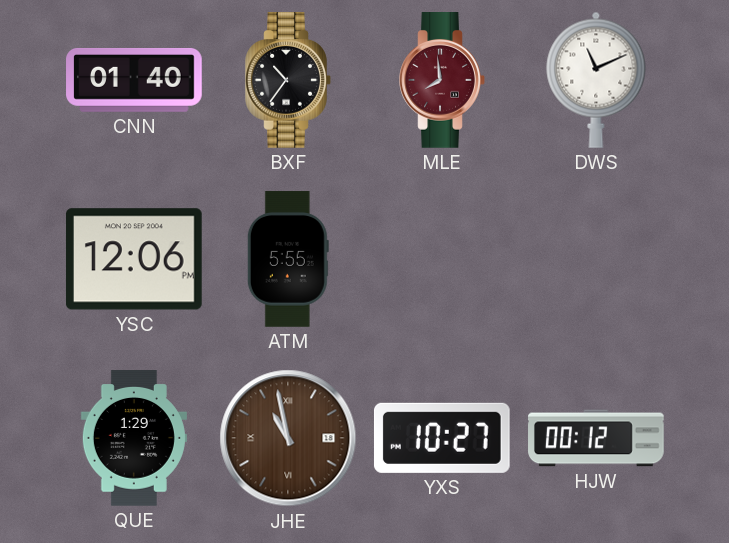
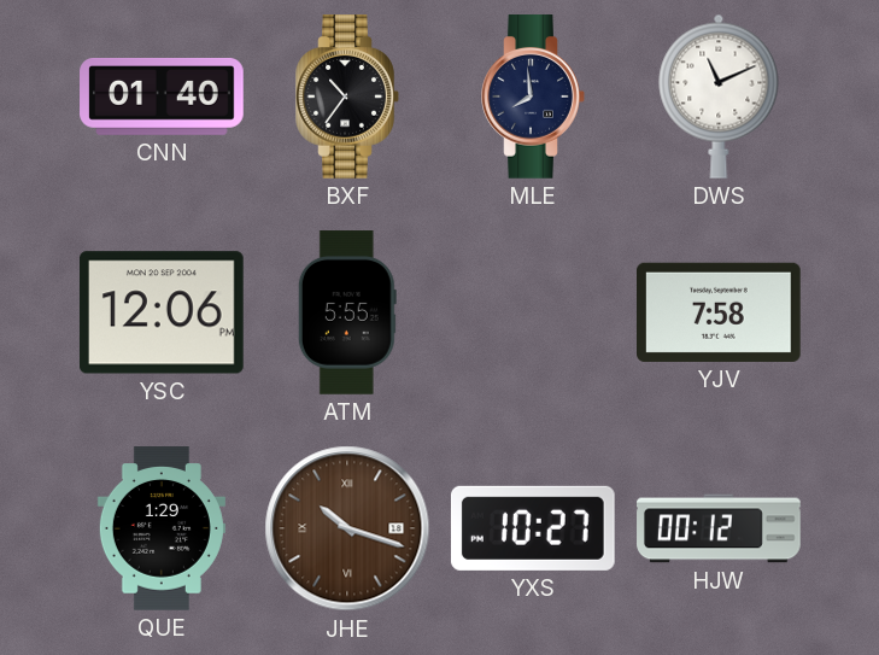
MLE dial: burgundy -> navy
YJV: none -> 7:58
JHE: 10:58 -> 10:18
